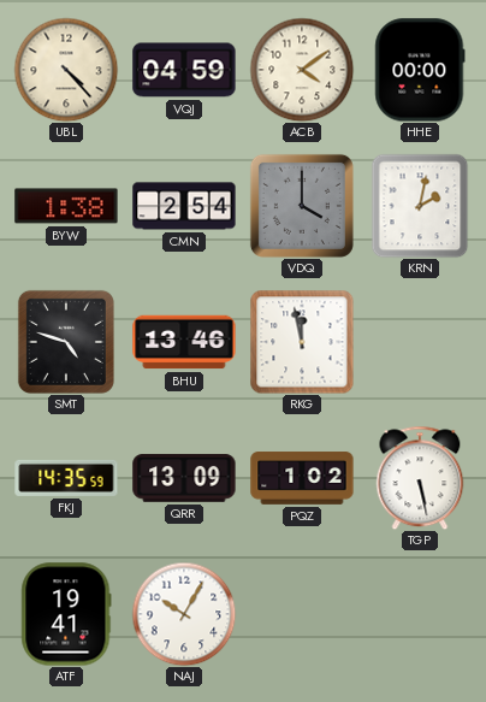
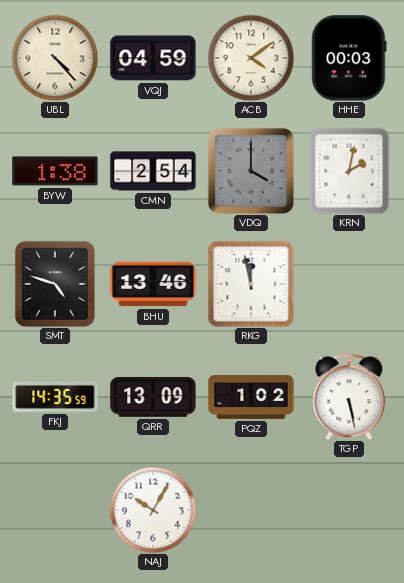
HHE: 00:00 -> 00:03
ATF: 19:41 -> none
